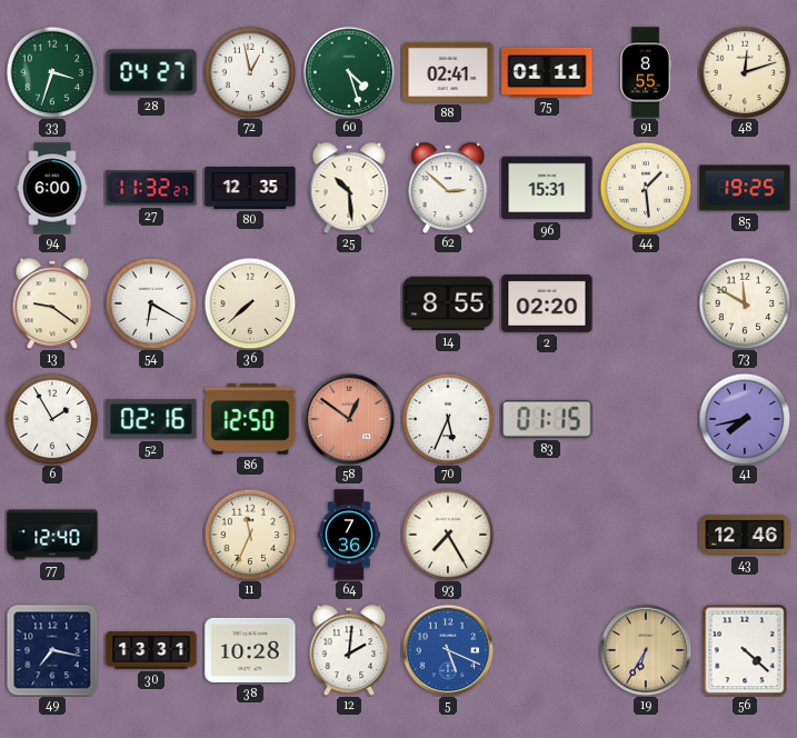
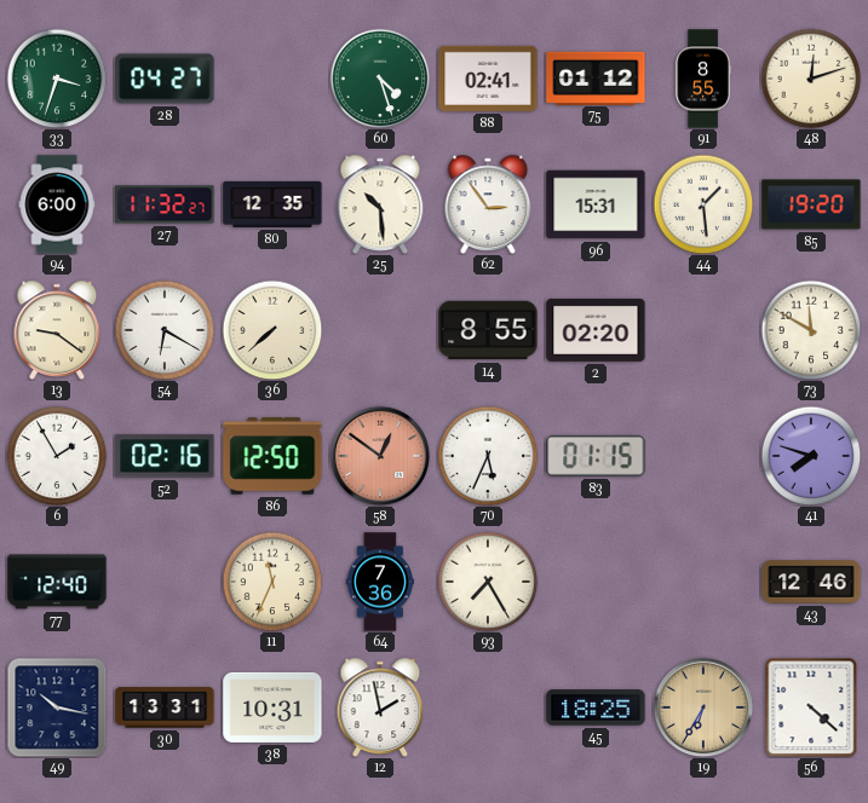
72: 12:58 -> none
75: 01:11 -> 01:12
62: 2:52 -> 2:54
85: 19:25 -> 19:20
41: 7:43 -> 7:48
49: 7:17 -> 10:17
38: 10:28 -> 10:31
12: 2:01 -> 1:58
5: 5:19 -> none
45: none -> 18:25
